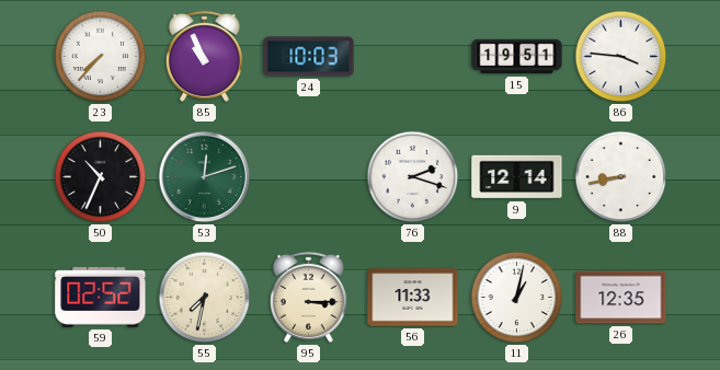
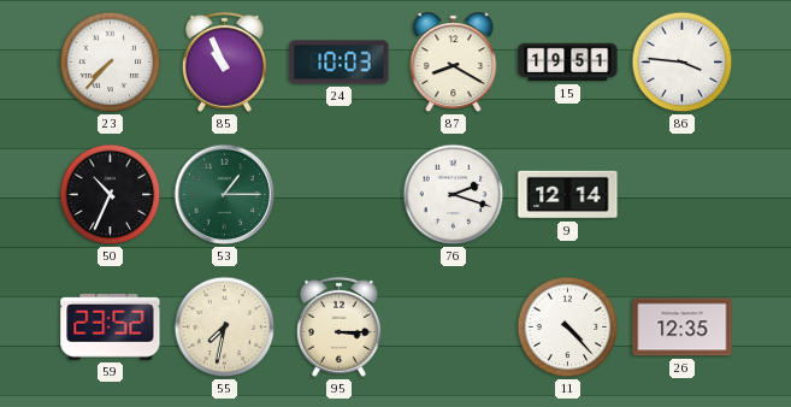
87: none -> 8:20
53: 12:12 -> 1:15
88: 8:43 -> none
59: 02:52 -> 23:52
56: 11:33 -> none
11: 1:02 -> 4:23
